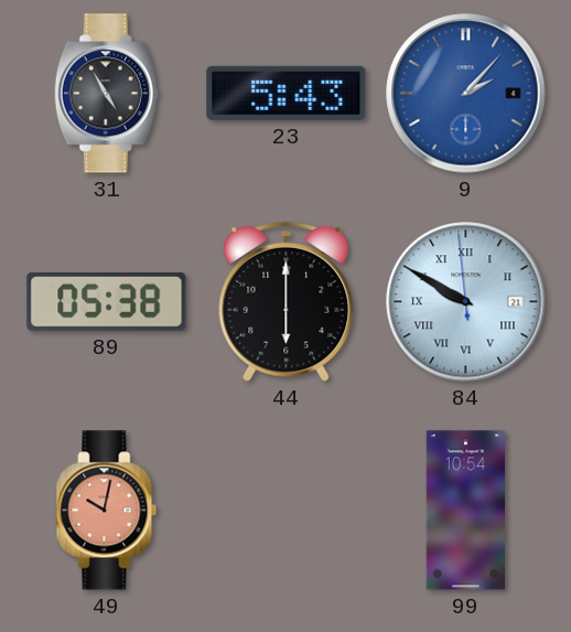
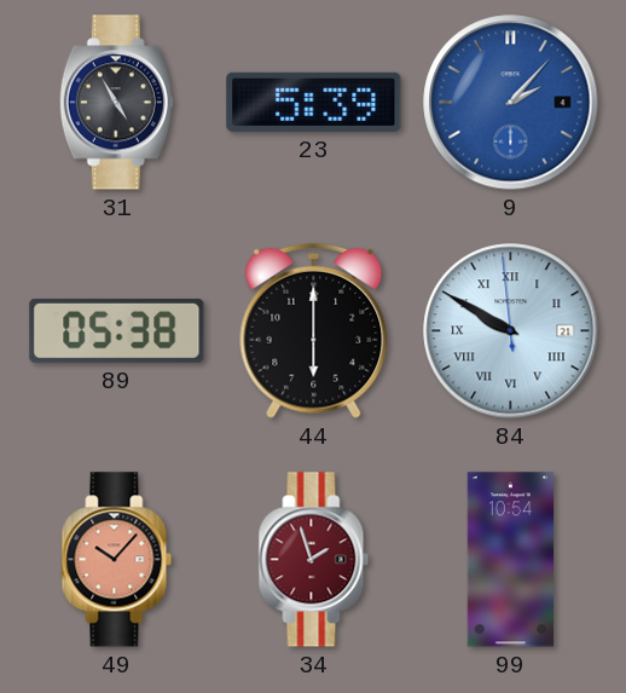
23: 5:43 -> 5:39
49: 10:02 -> 10:07
34: none -> 1:57
